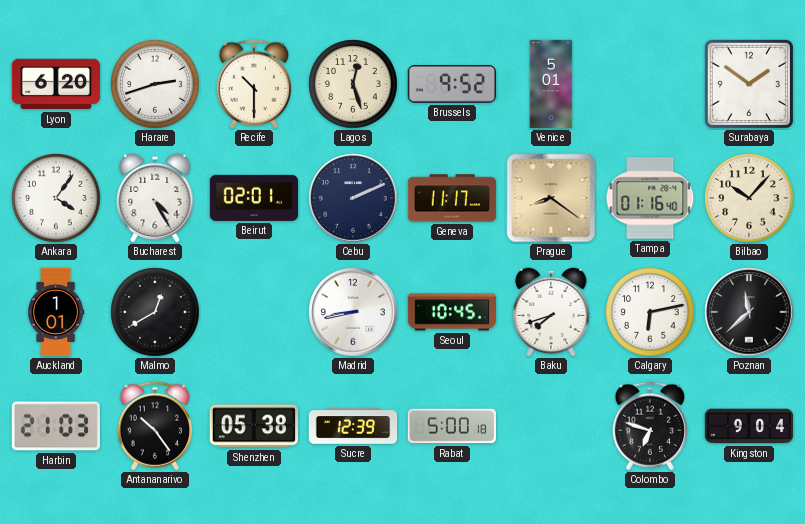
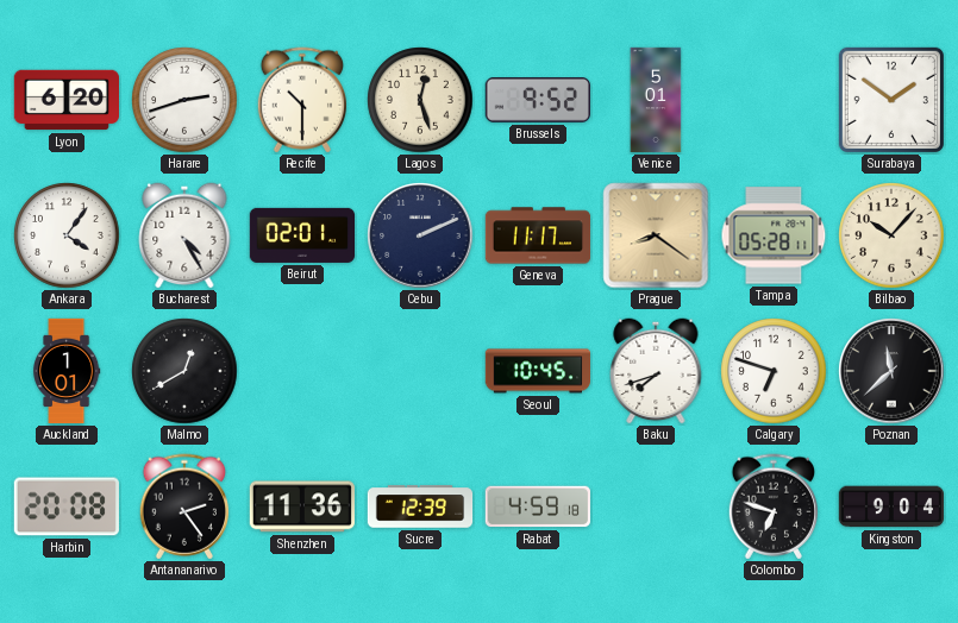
Tampa: 01:16 -> 05:28
Madrid: 8:43 -> none
Calgary: 6:13 -> 6:48
Harbin: 21:03 -> 20:08
Antananarivo: 10:24 -> 2:24
Shenzhen: 05:38 -> 11:36
Rabat: 5:00 -> 4:59
